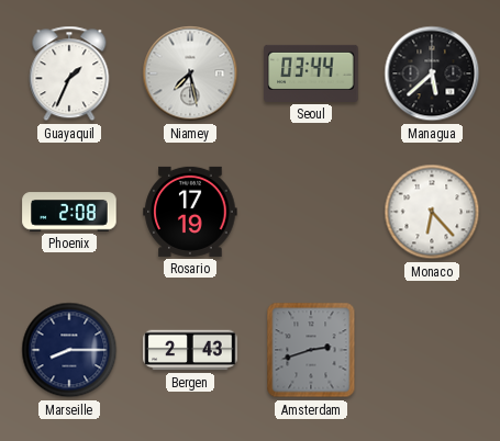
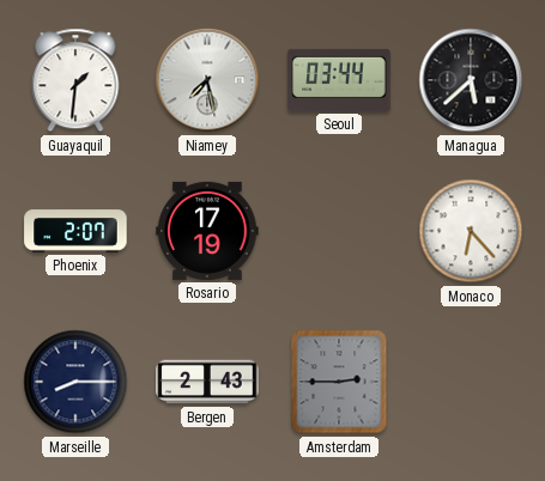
Guayaquil: 1:34 -> 1:31
Phoenix: 2:08 -> 2:07
Amsterdam: 2:42 -> 2:45
